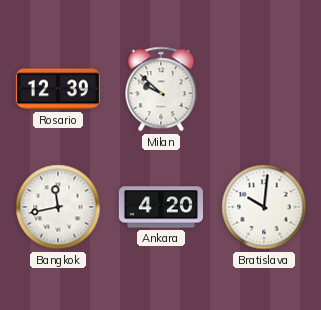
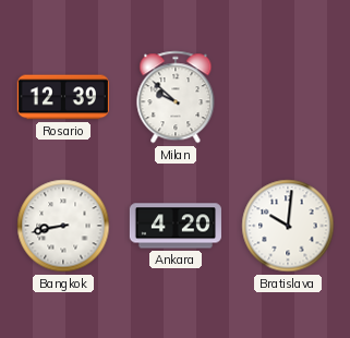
Bangkok: 11:43 -> 8:43
